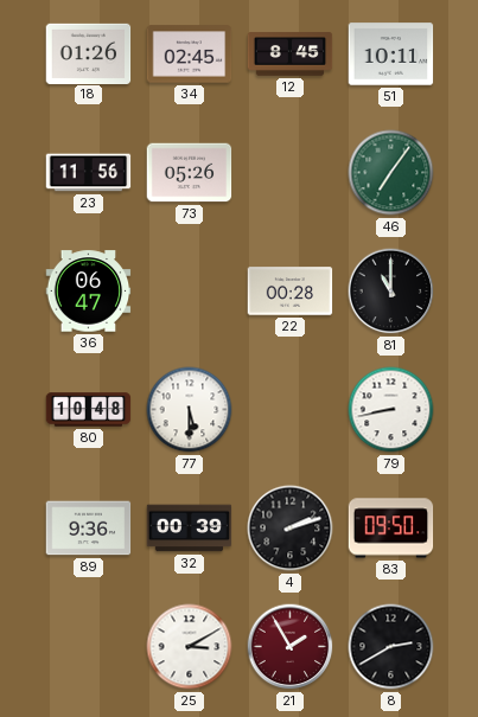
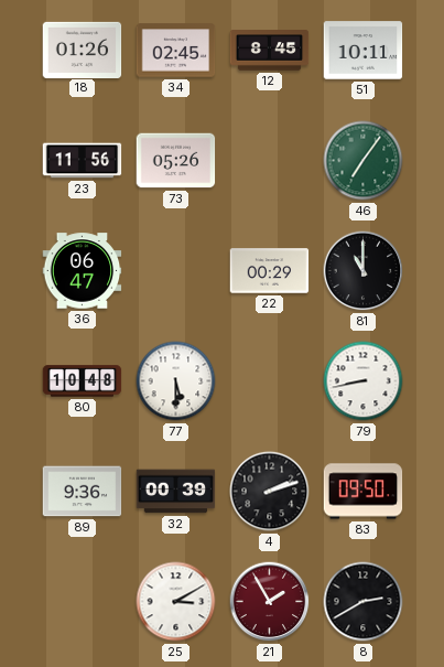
22: 00:28 -> 00:29
